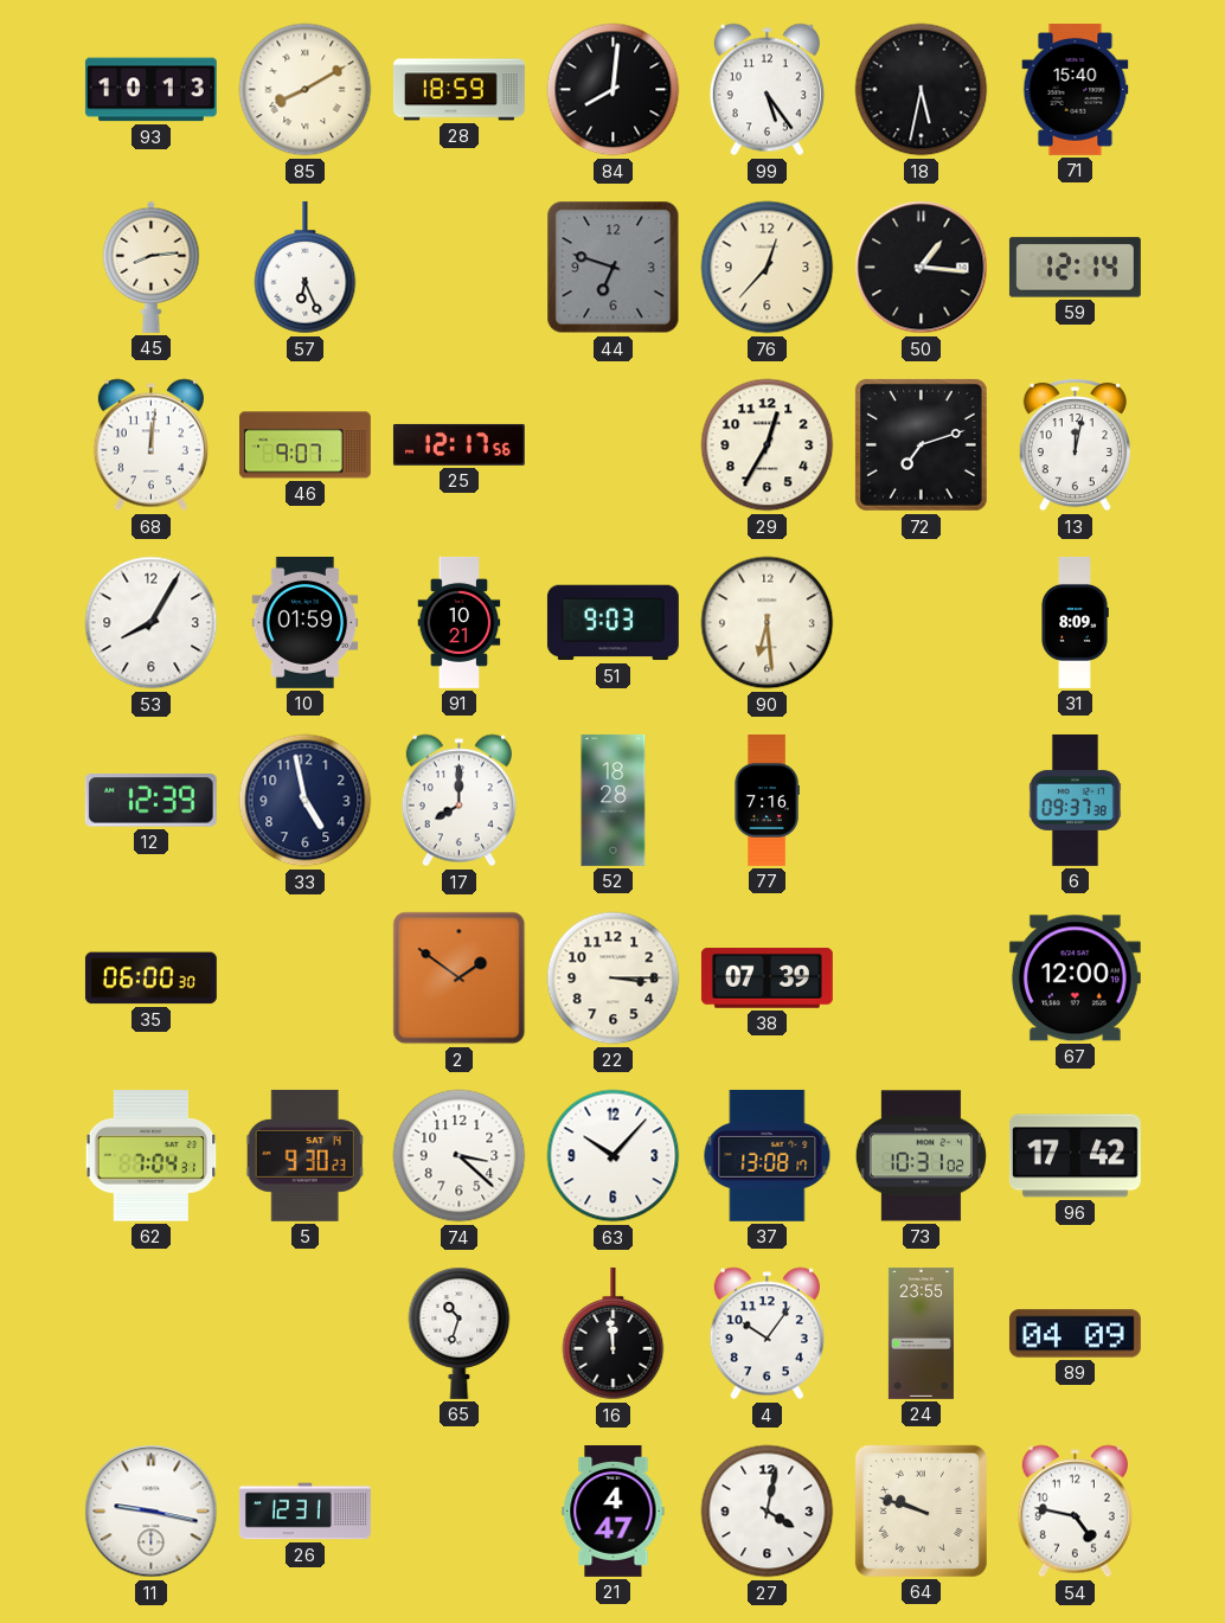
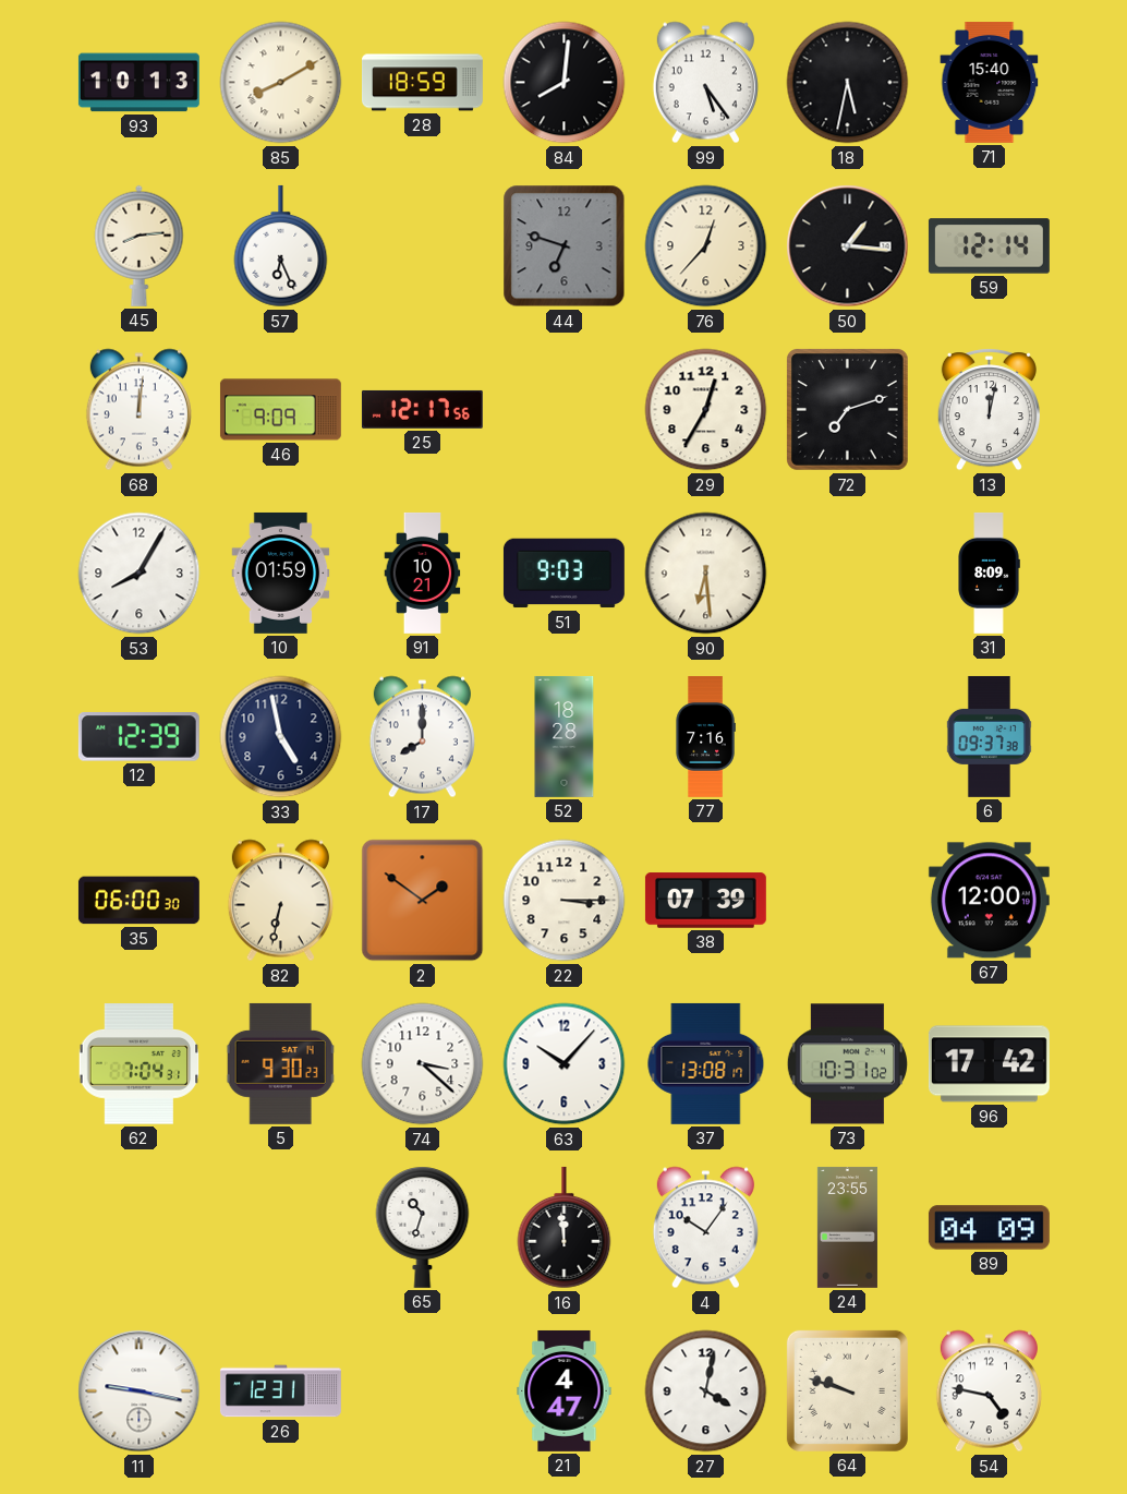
46: 9:07 -> 9:09
82: none -> 6:32
